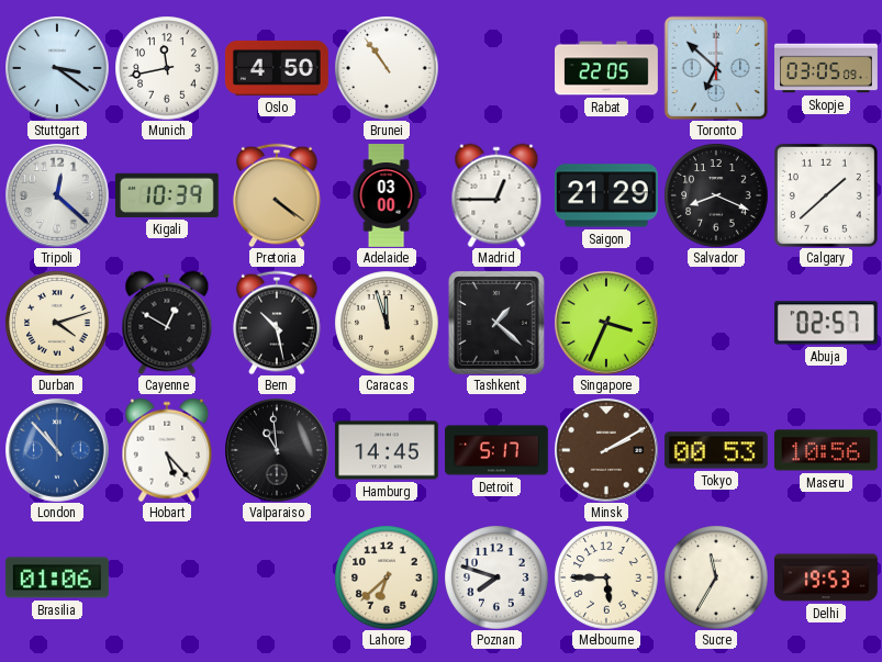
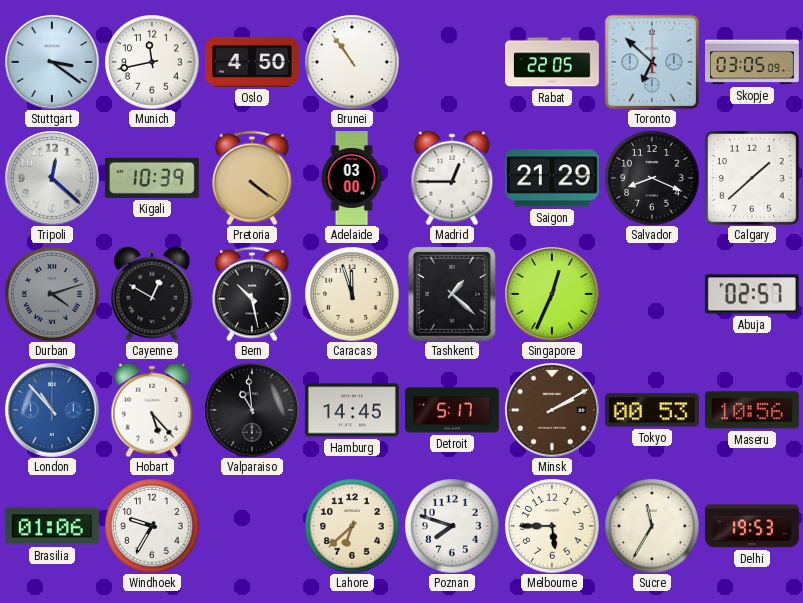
Durban dial: cream -> grey
Singapore: 3:34 -> 12:34
Windhoek: none -> 9:35
